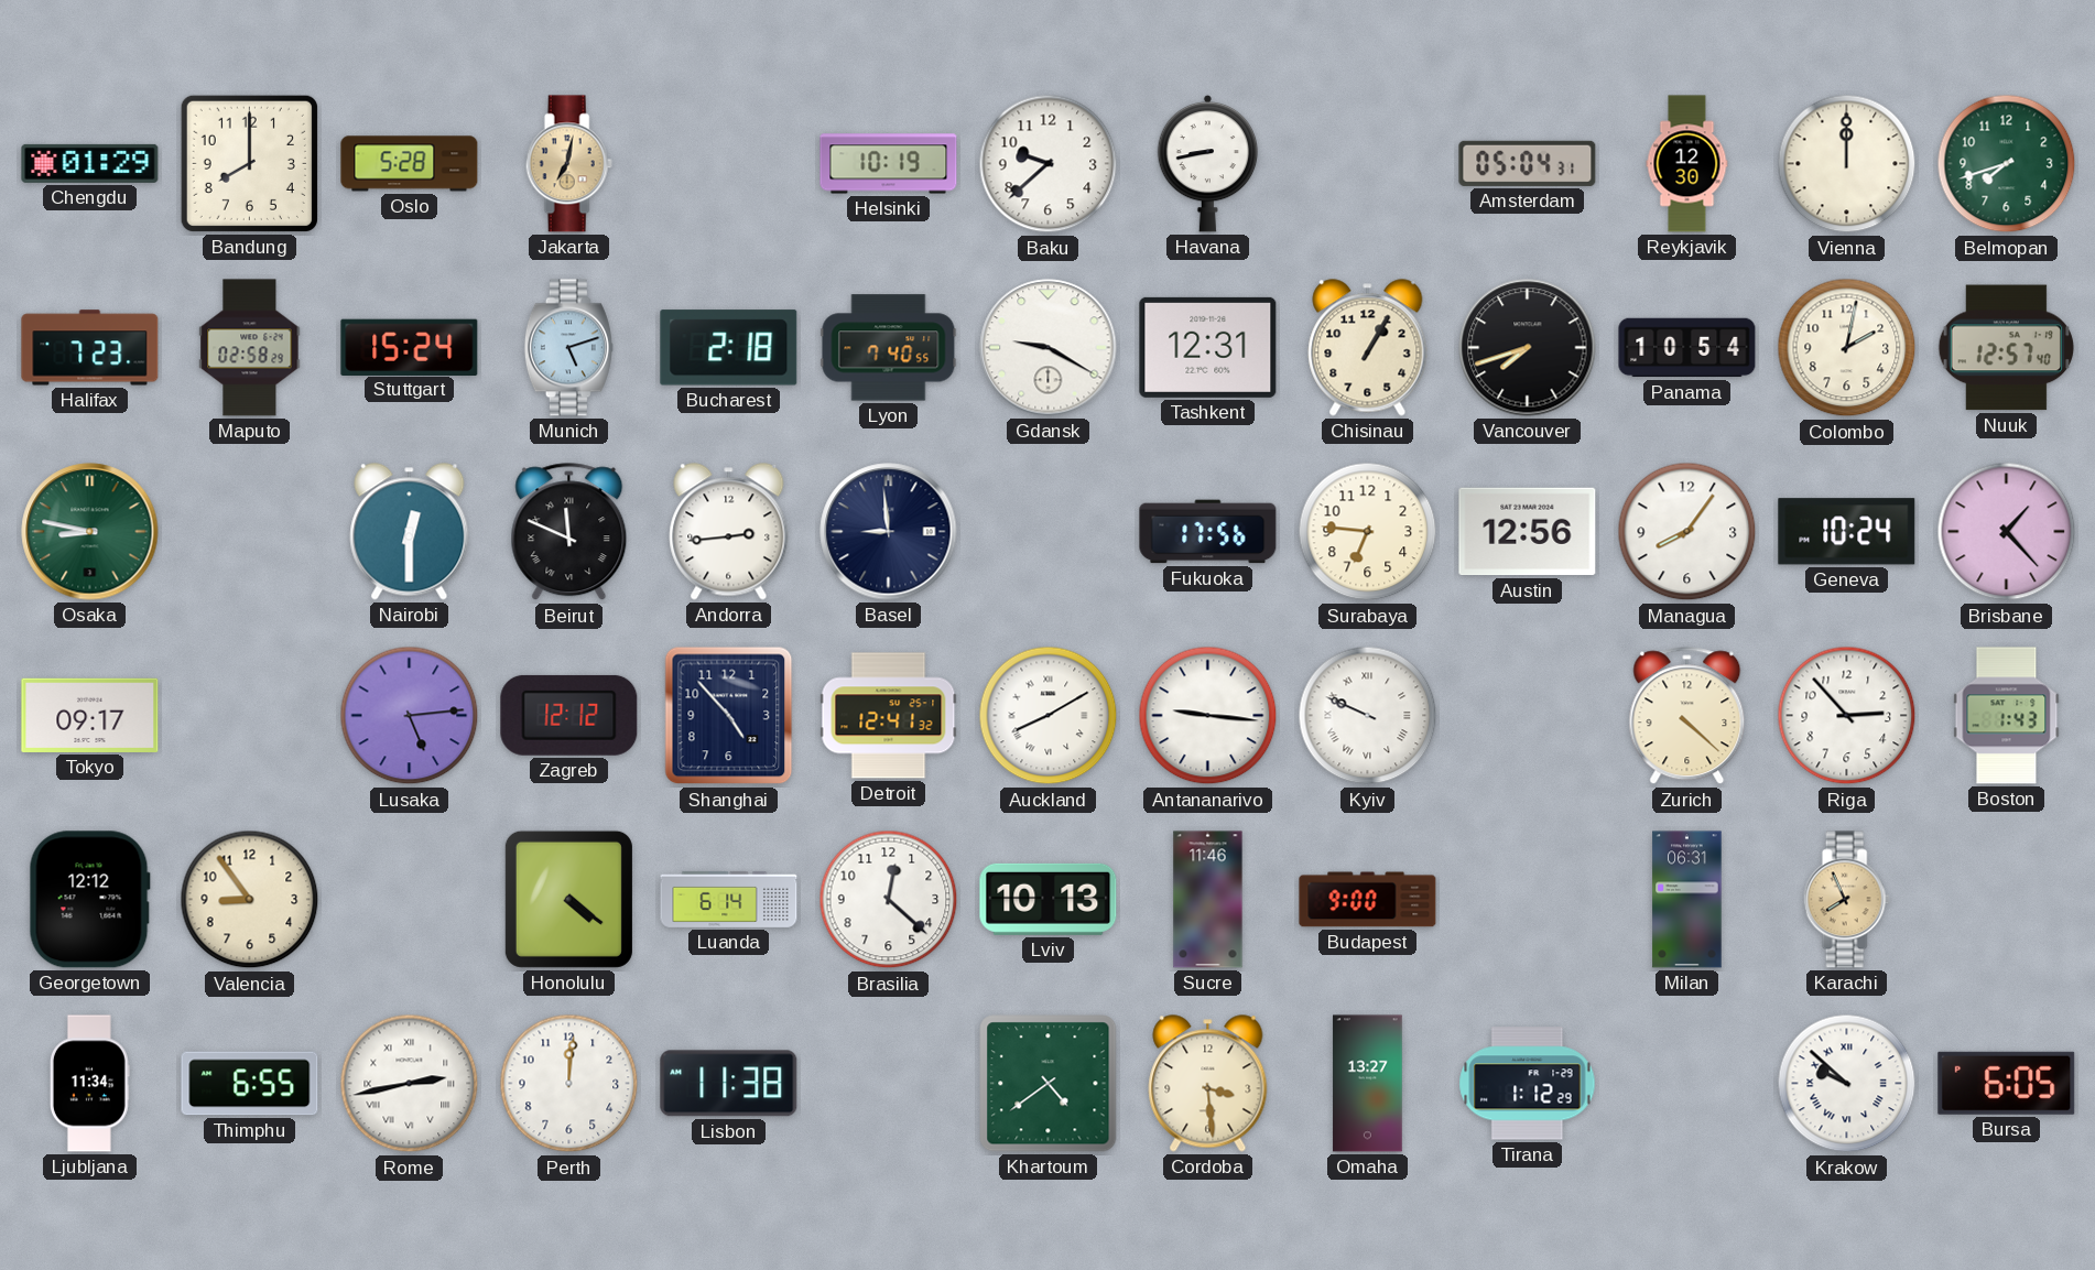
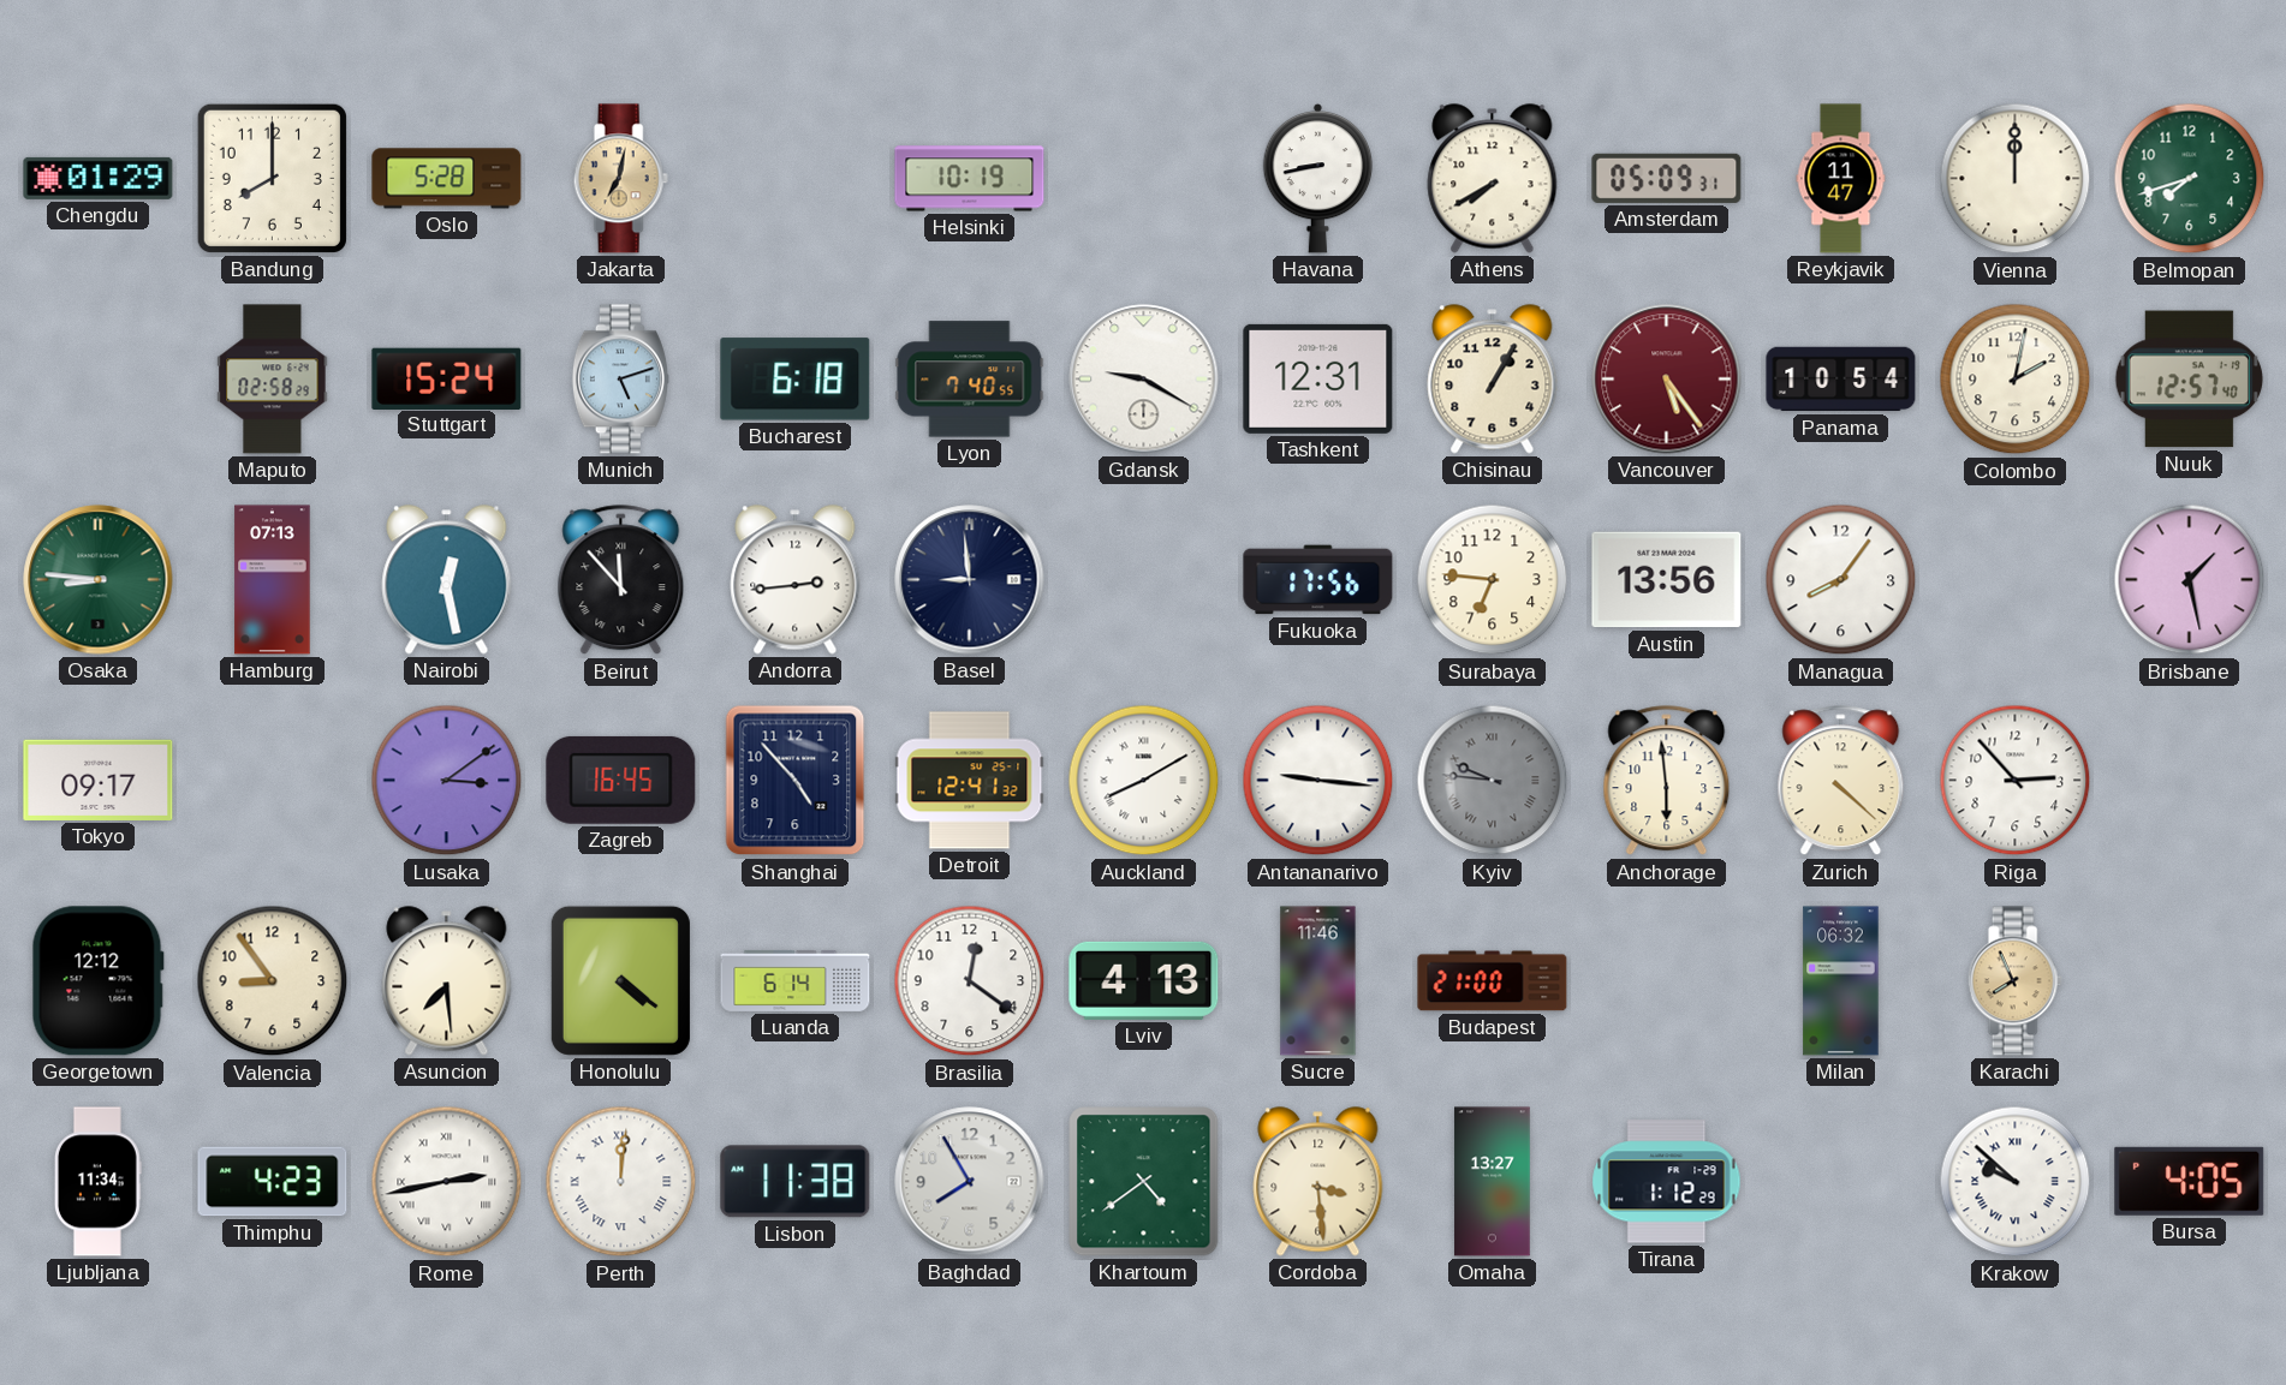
Baku: 9:38 -> none
Athens: none -> 7:40
Amsterdam: 05:04 -> 05:09
Reykjavik: 12:30 -> 11:47
Halifax: 7:23 -> none
Bucharest: 2:18 -> 6:18
Vancouver: 7:42 -> 5:24
Vancouver dial: black -> burgundy
Osaka: 8:47 -> 8:46
Hamburg: none -> 07:13
Nairobi: 12:30 -> 12:28
Beirut: 11:49 -> 11:53
Austin: 12:56 -> 13:56
Geneva: 10:24 -> none
Brisbane: 1:23 -> 1:28
Lusaka: 5:14 -> 3:09
Zagreb: 12:12 -> 16:45
Kyiv: 9:49 -> 9:46
Kyiv dial: white -> grey
Anchorage: none -> 5:59
Boston: 1:43 -> none
Asuncion: none -> 7:29
Brasilia: 12:22 -> 12:21
Lviv: 10:13 -> 4:13
Budapest: 9:00 -> 21:00
Milan: 06:31 -> 06:32
Thimphu: 6:55 -> 4:23
Perth numerals: Arabic -> Roman
Baghdad: none -> 7:55
Bursa: 6:05 -> 4:05
